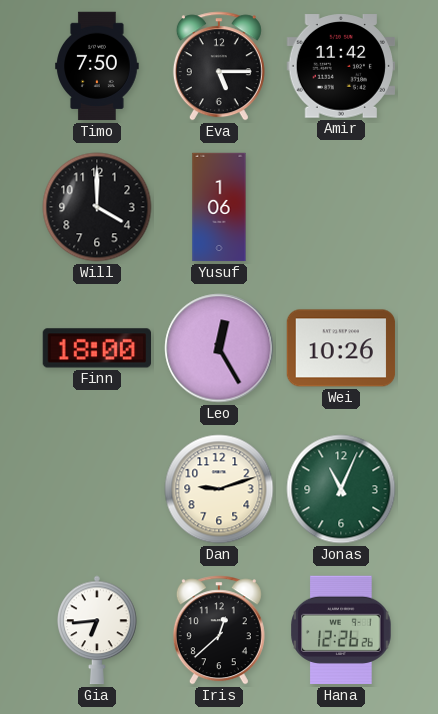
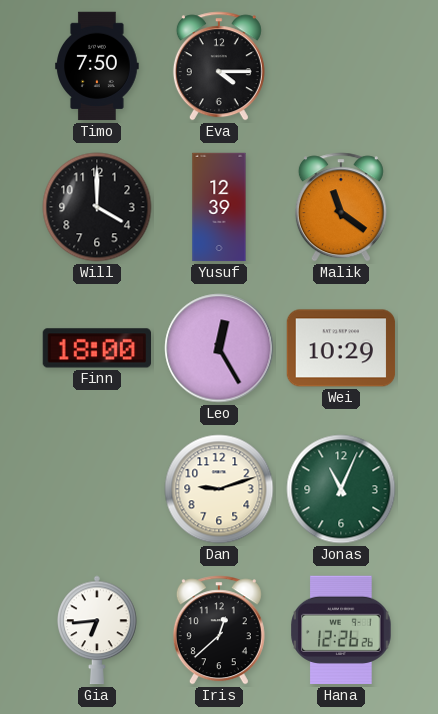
Eva: 5:15 -> 4:15
Amir: 11:42 -> none
Yusuf: 1:06 -> 12:39
Malik: none -> 11:21
Wei: 10:26 -> 10:29
